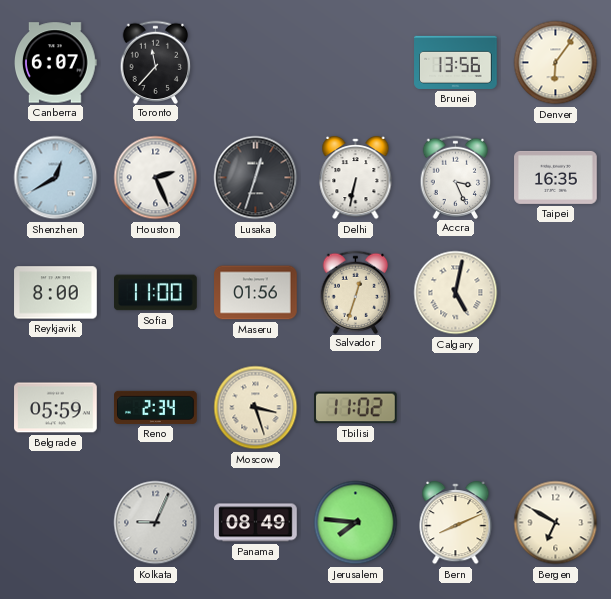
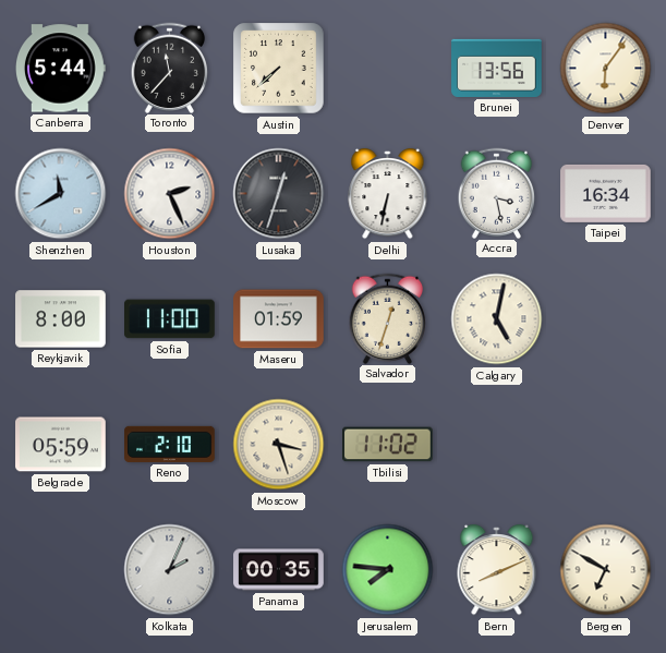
Canberra: 6:07 -> 5:44
Austin: none -> 7:38
Shenzhen: 12:40 -> 11:40
Accra: 3:26 -> 3:28
Taipei: 16:35 -> 16:34
Maseru: 01:56 -> 01:59
Reno: 2:34 -> 2:10
Kolkata: 9:04 -> 2:04
Panama: 08:49 -> 00:35
